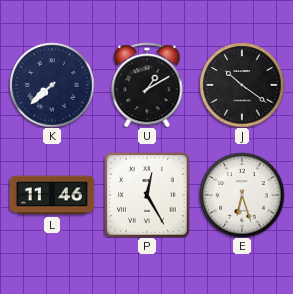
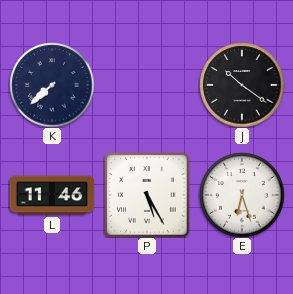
U: 1:10 -> none
P: 12:25 -> 5:25
